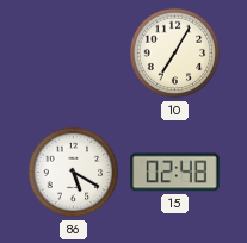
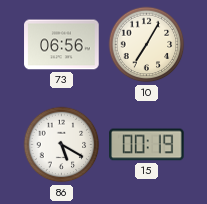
73: none -> 06:56
15: 02:48 -> 00:19
